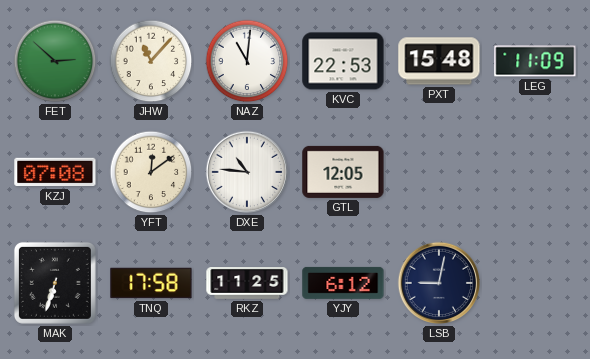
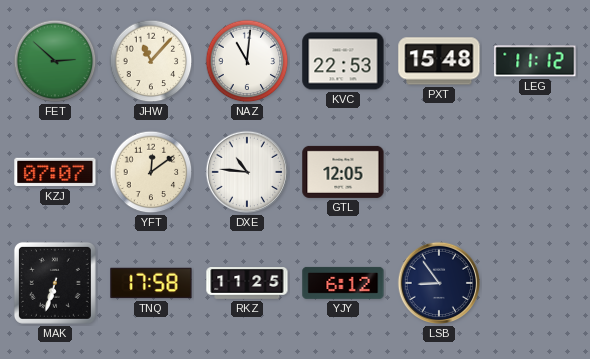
LEG: 11:09 -> 11:12
KZJ: 07:08 -> 07:07
LSB: 9:02 -> 8:54
